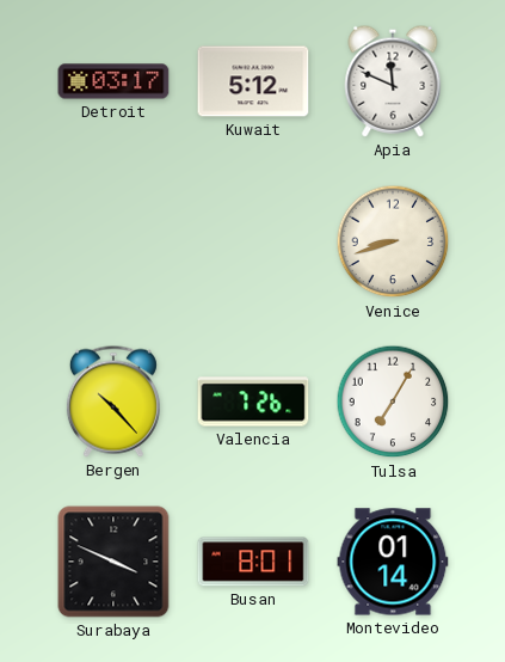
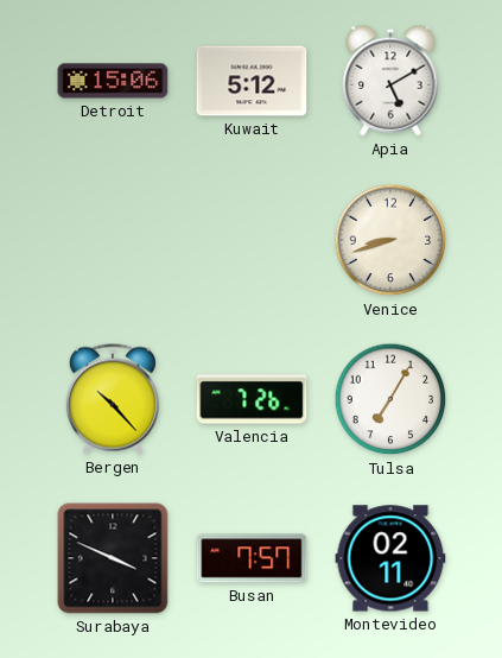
Detroit: 03:17 -> 15:06
Apia: 11:49 -> 5:10
Busan: 8:01 -> 7:57
Montevideo: 01:14 -> 02:11
